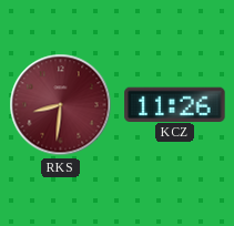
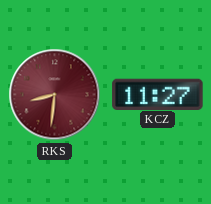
KCZ: 11:26 -> 11:27
